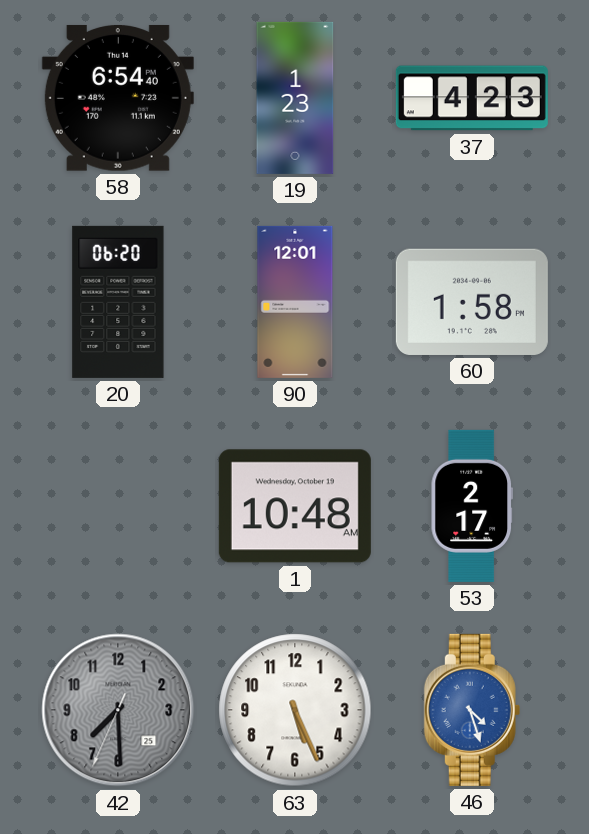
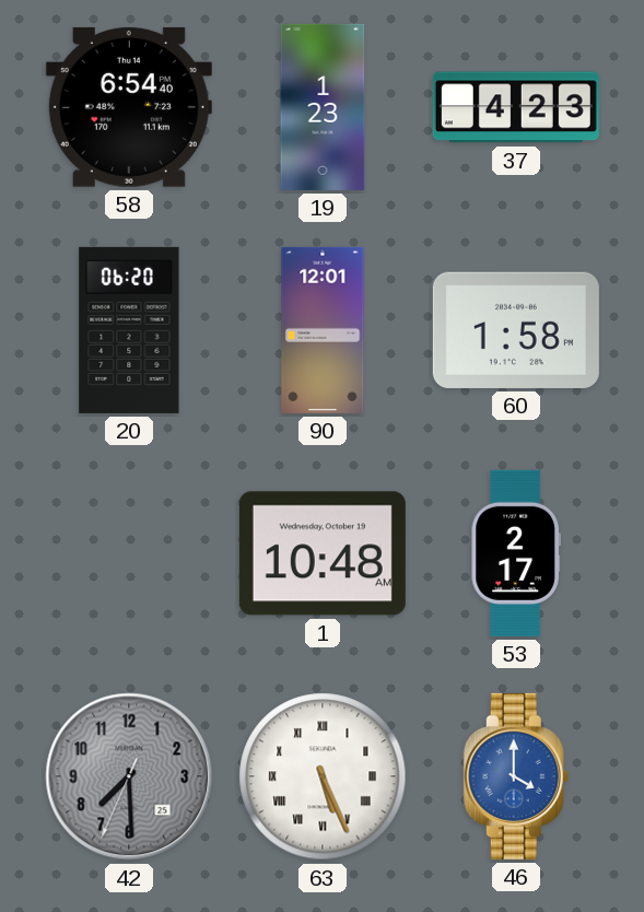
63 numerals: Arabic -> Roman
46: 4:27 -> 4:00
